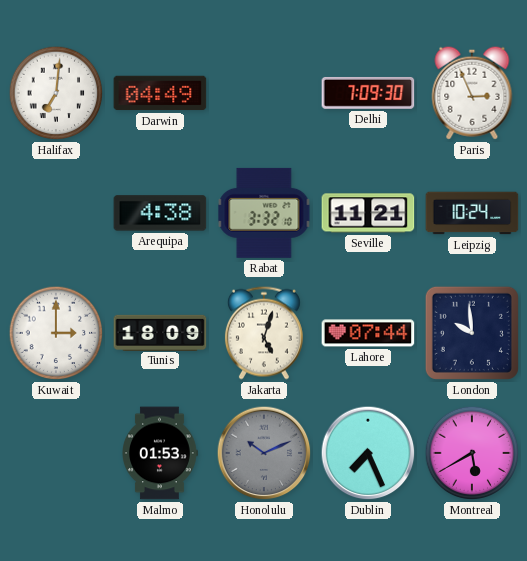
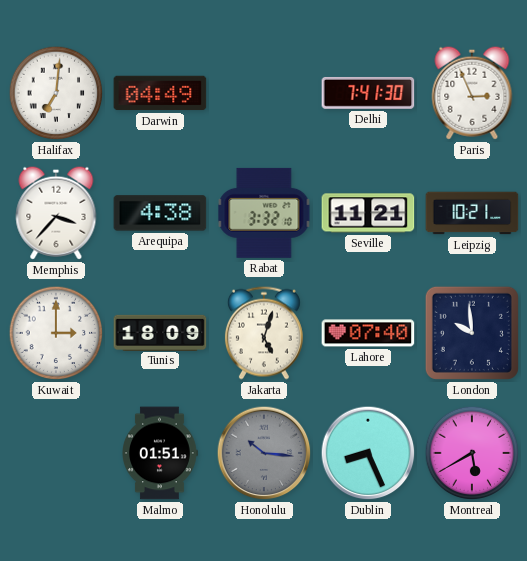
Delhi: 7:09 -> 7:41
Memphis: none -> 3:37
Leipzig: 10:24 -> 10:21
Lahore: 07:44 -> 07:40
Malmo: 01:53 -> 01:51
Honolulu: 10:11 -> 10:16
Dublin: 7:26 -> 8:26
